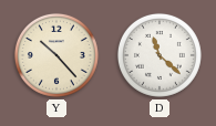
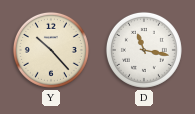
D: 11:22 -> 11:17
